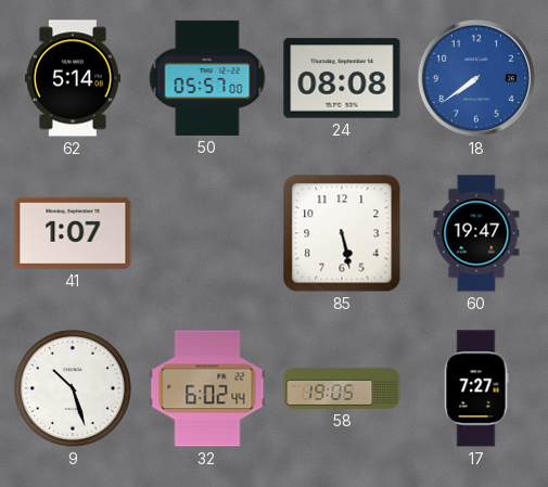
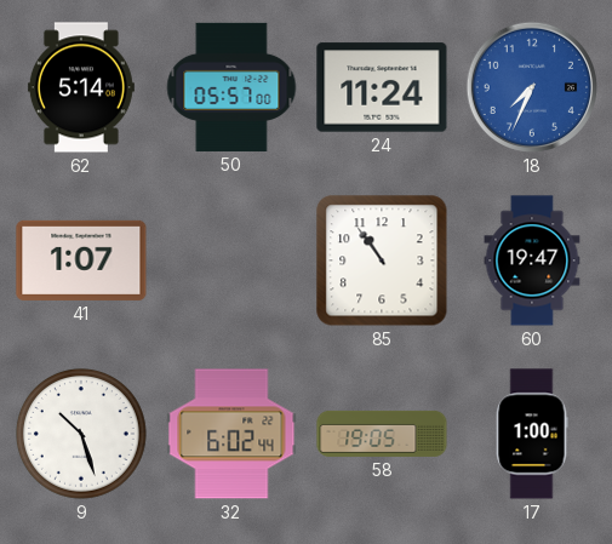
24: 08:08 -> 11:24
18: 7:39 -> 7:34
85: 5:28 -> 10:54
17: 7:27 -> 1:00
